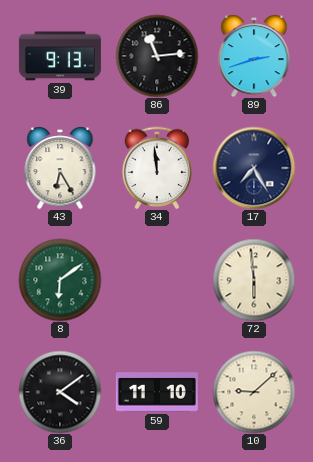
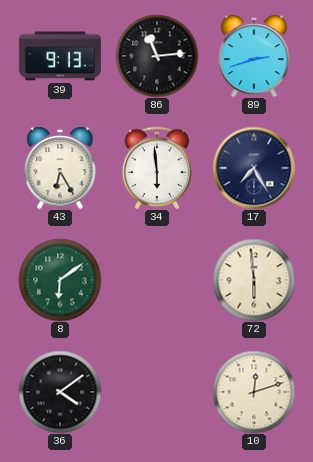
34: 11:59 -> 5:59
59: 11:10 -> none
10: 9:08 -> 12:12
